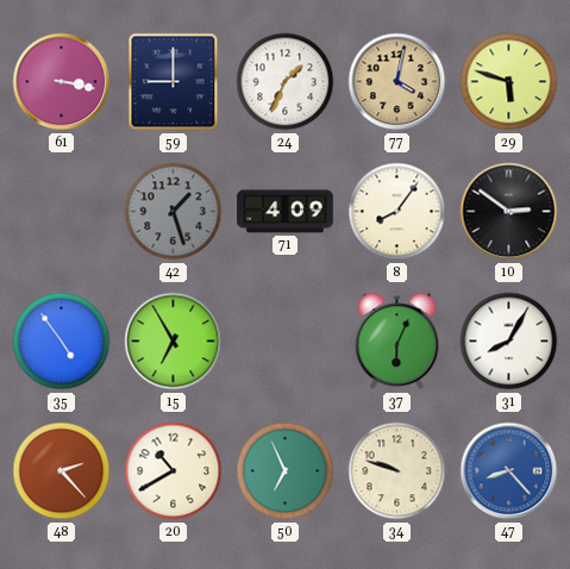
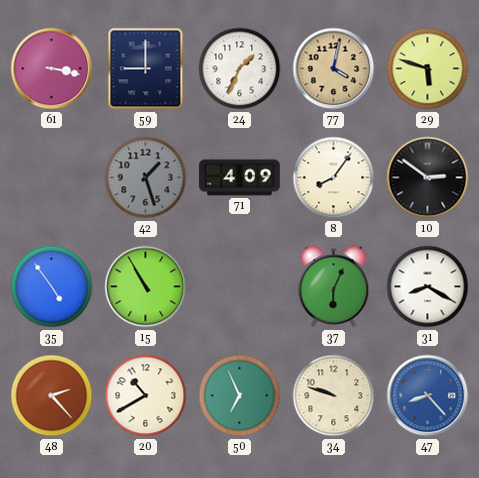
15: 6:55 -> 10:55
31: 8:05 -> 8:20
